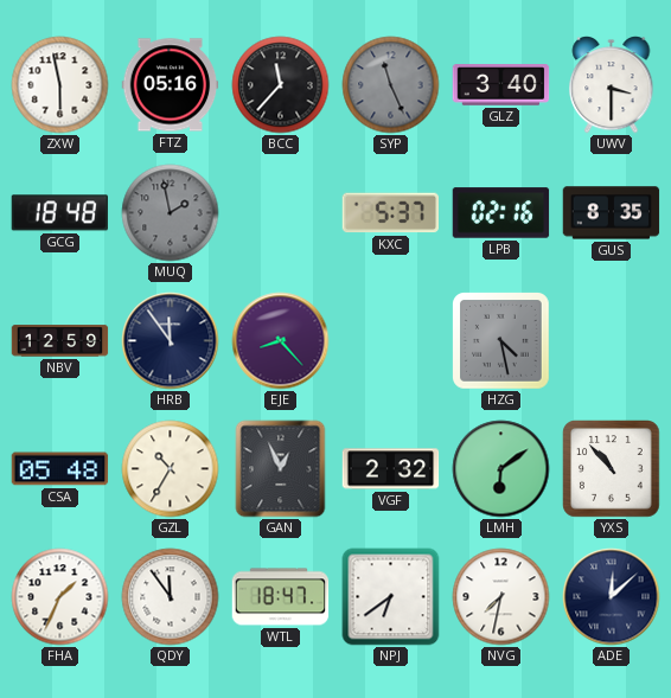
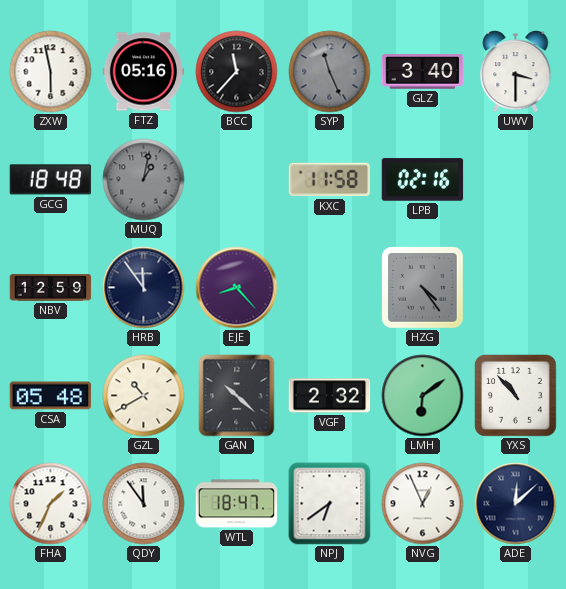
MUQ: 1:58 -> 1:02
KXC: 5:37 -> 11:58
GUS: 8:35 -> none
HZG: 4:28 -> 4:24
GZL: 10:35 -> 10:40
GAN: 12:56 -> 10:22
NVG: 7:32 -> 12:56
